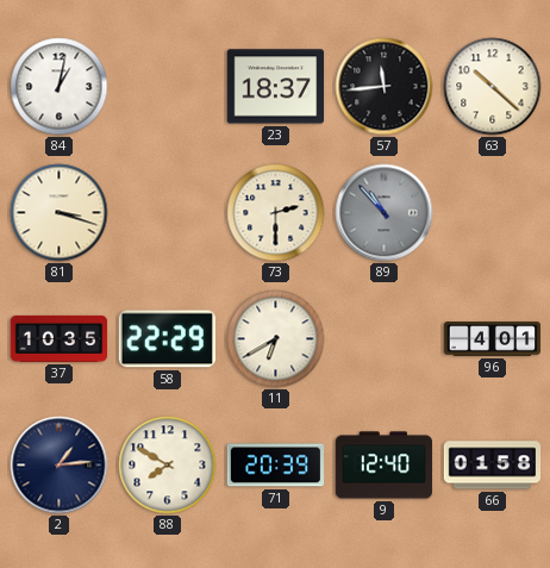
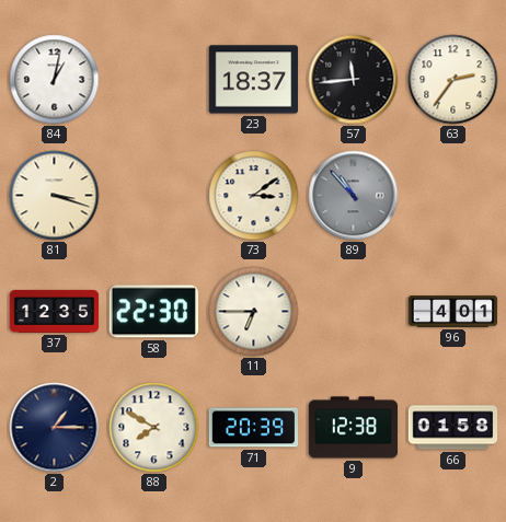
63: 10:22 -> 2:36
73: 2:30 -> 3:09
37: 10:35 -> 12:35
58: 22:29 -> 22:30
11: 6:40 -> 6:45
2: 1:14 -> 1:15
9: 12:40 -> 12:38
